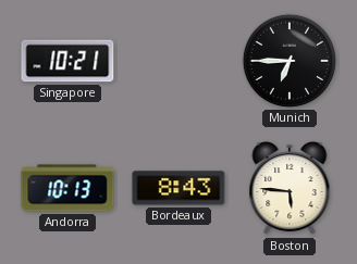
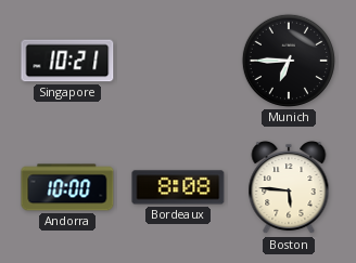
Andorra: 10:13 -> 10:00
Bordeaux: 8:43 -> 8:08
